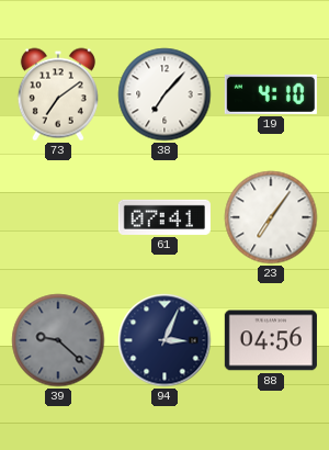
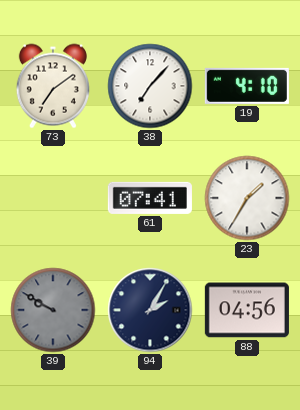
23: 7:06 -> 1:35
39: 9:22 -> 9:50
94: 3:04 -> 2:05
